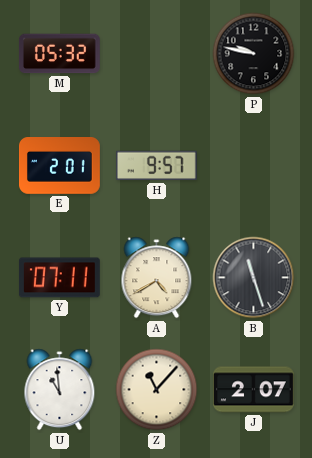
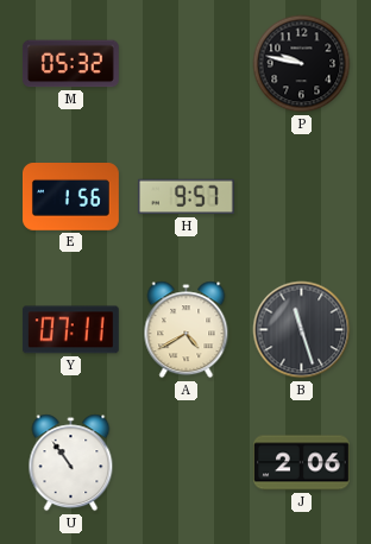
E: 2:01 -> 1:56
U: 10:59 -> 10:54
Z: 11:07 -> none
J: 2:07 -> 2:06
